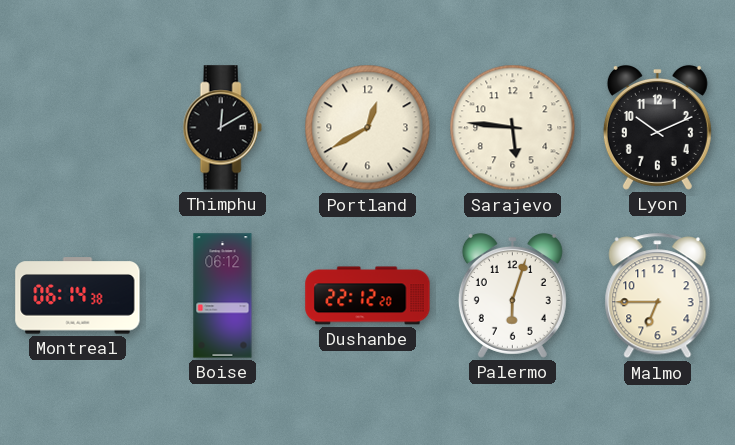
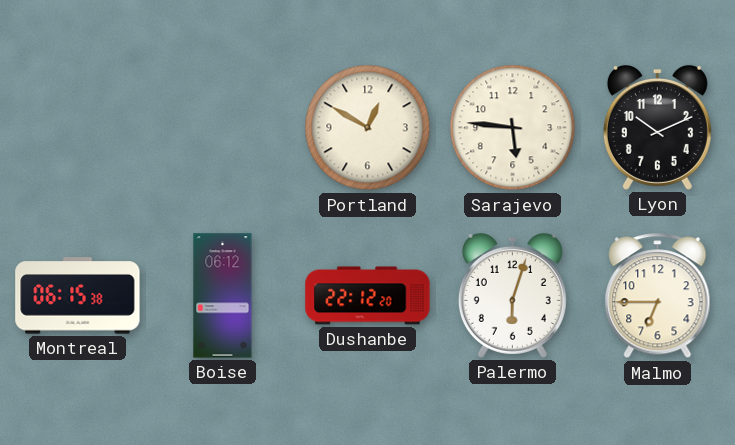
Thimphu: 12:10 -> none
Portland: 12:40 -> 12:50
Montreal: 06:14 -> 06:15
